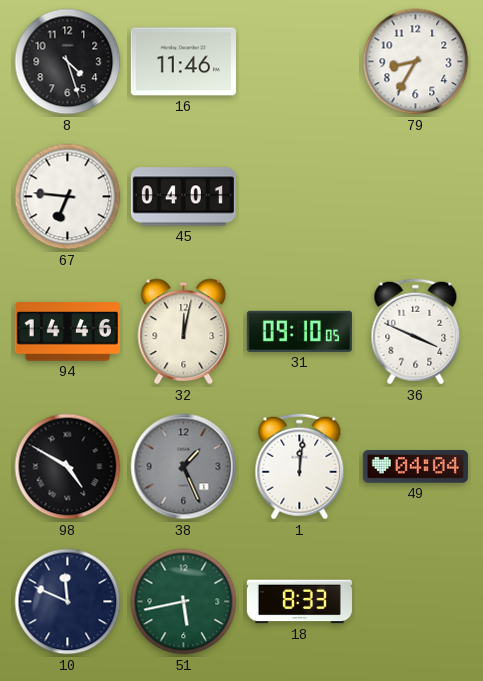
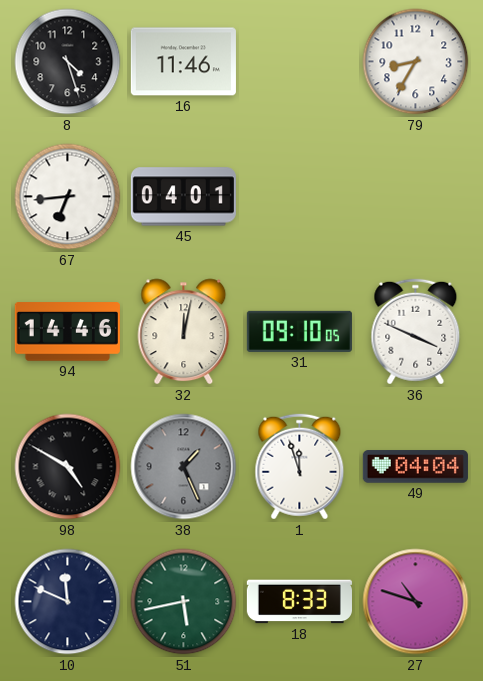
67: 6:46 -> 6:44
1: 12:01 -> 11:57
27: none -> 10:48
